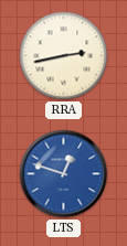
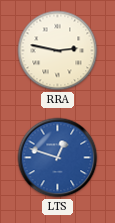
RRA: 2:43 -> 2:47
